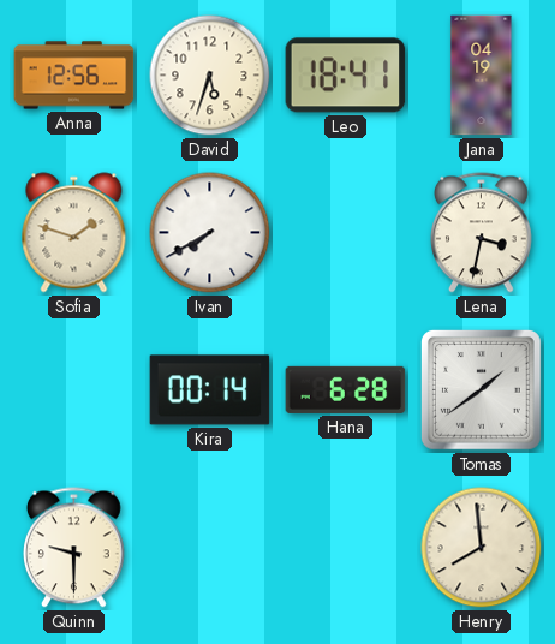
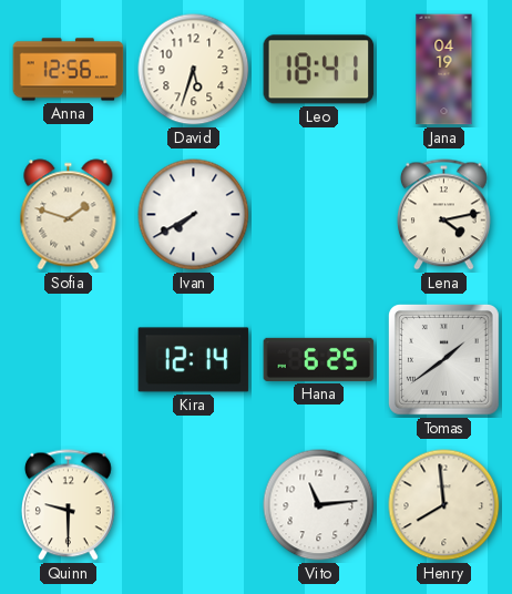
Lena: 3:32 -> 4:13
Kira: 00:14 -> 12:14
Hana: 6:28 -> 6:25
Vito: none -> 11:14
